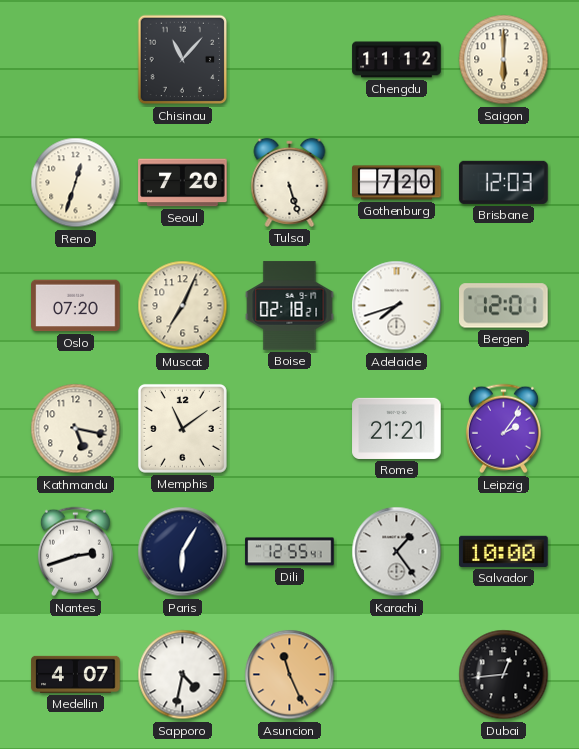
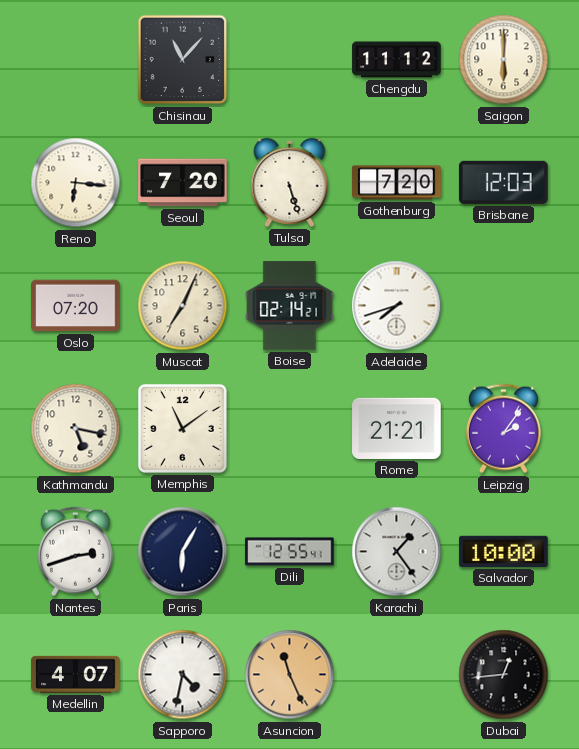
Reno: 12:33 -> 6:16
Boise: 02:18 -> 02:14
Bergen: 12:01 -> none
